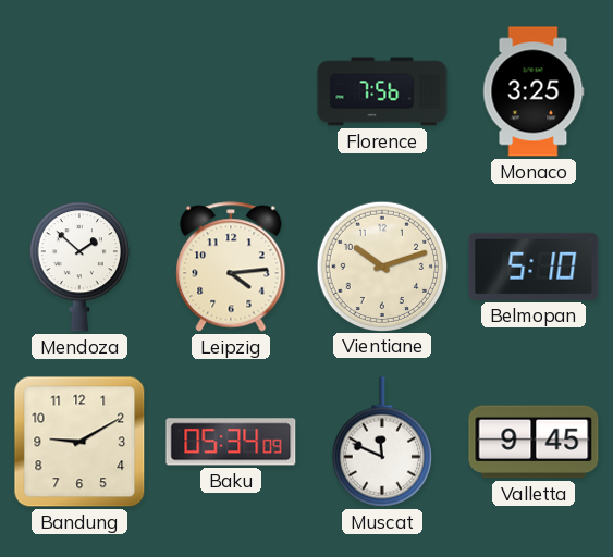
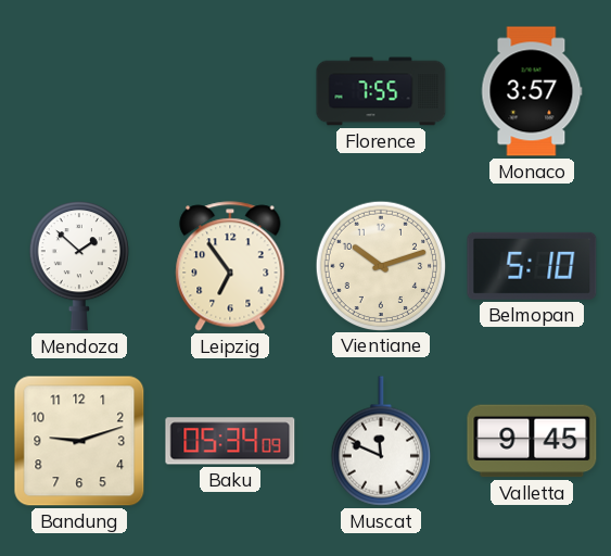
Florence: 7:56 -> 7:55
Monaco: 3:25 -> 3:57
Leipzig: 4:14 -> 6:54
Bandung: 9:10 -> 9:12
